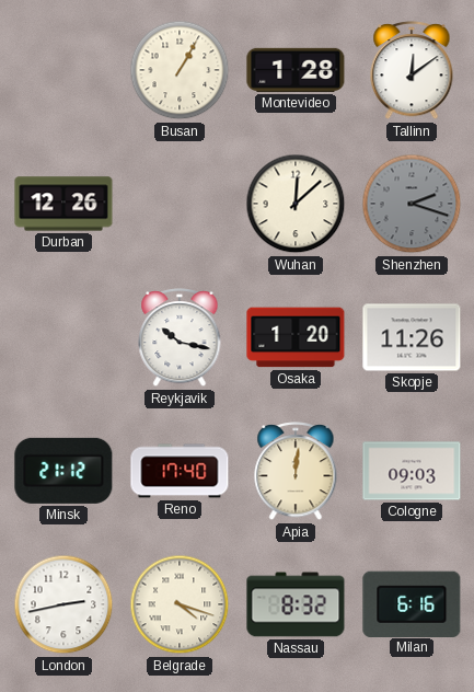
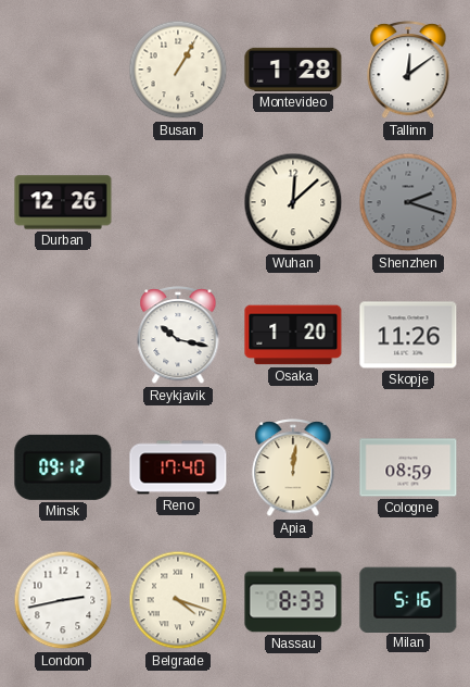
Minsk: 21:12 -> 09:12
Cologne: 09:03 -> 08:59
Nassau: 8:32 -> 8:33
Milan: 6:16 -> 5:16
